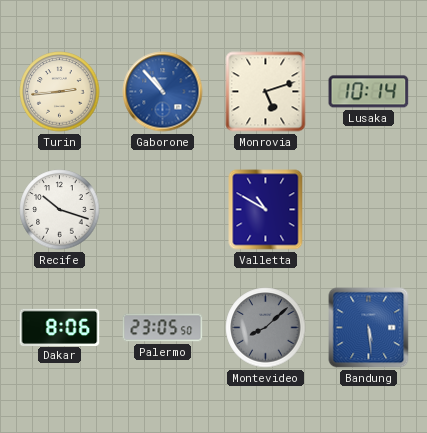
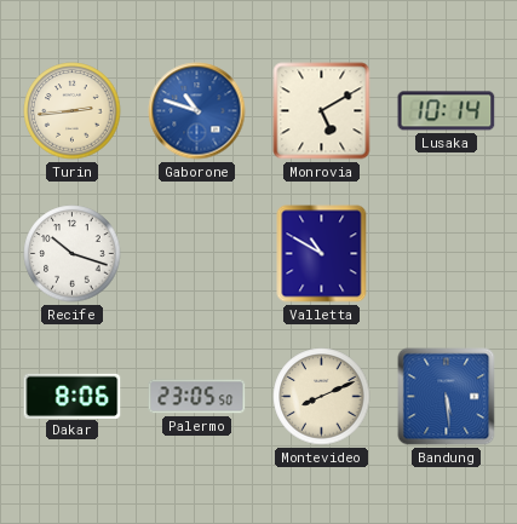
Gaborone: 10:53 -> 10:48
Monrovia: 5:12 -> 5:10
Montevideo: 8:08 -> 8:11
Montevideo dial: grey -> cream
